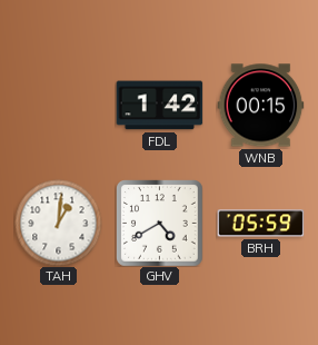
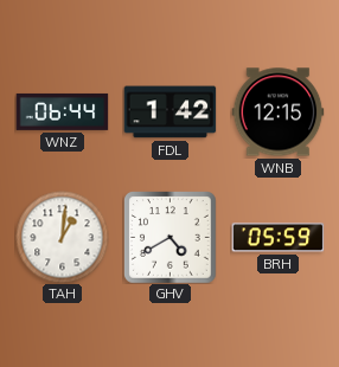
WNZ: none -> 06:44
WNB: 00:15 -> 12:15
